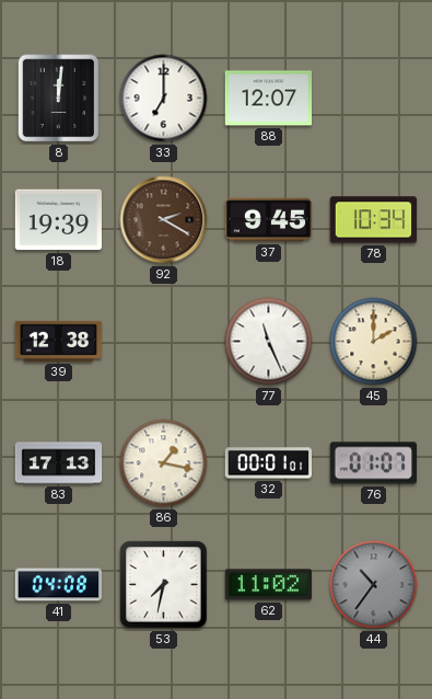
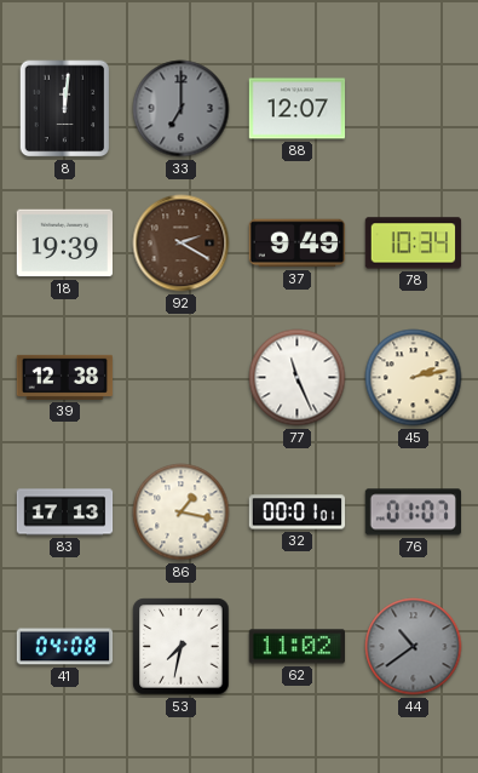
33 dial: white -> grey
37: 9:45 -> 9:49
45: 2:00 -> 2:13
44: 10:36 -> 10:39
